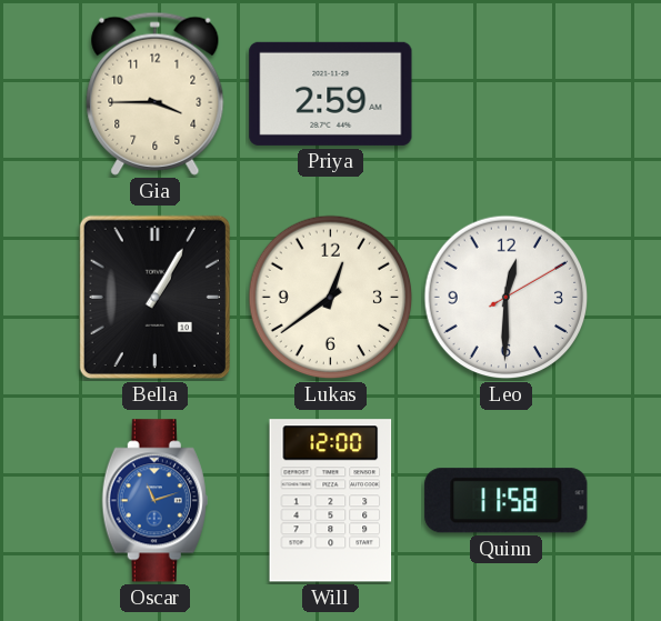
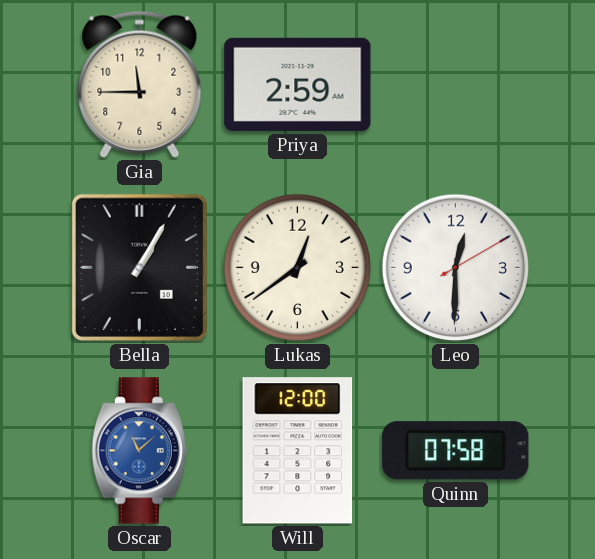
Gia: 3:45 -> 11:45
Oscar: 11:12 -> 11:08
Quinn: 11:58 -> 07:58
